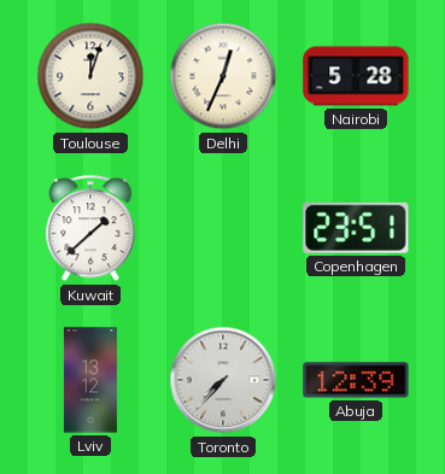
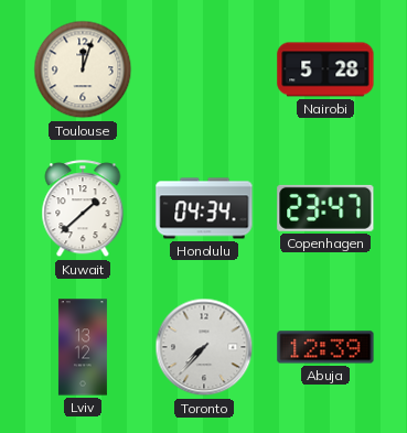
Delhi: 12:34 -> none
Honolulu: none -> 04:34
Copenhagen: 23:51 -> 23:47
